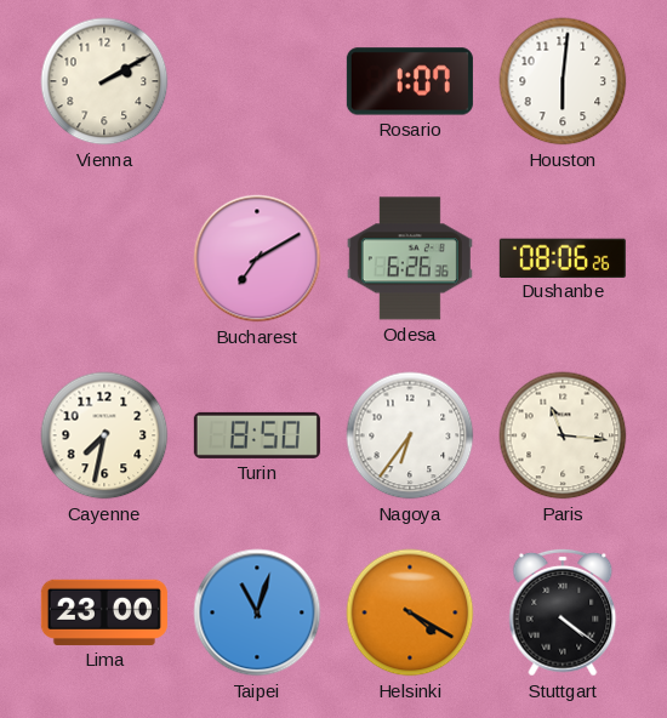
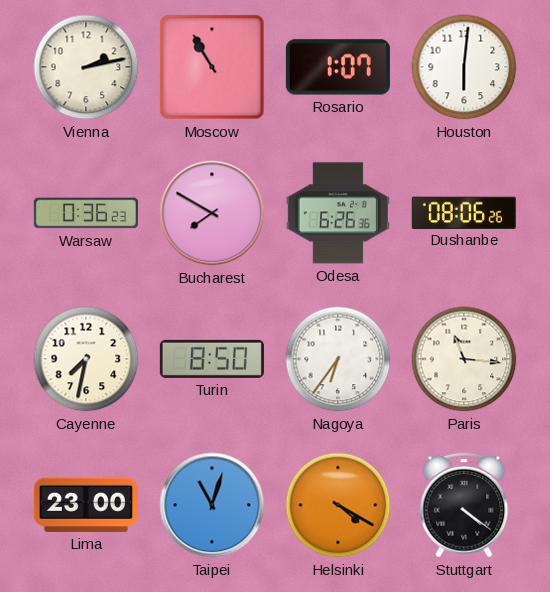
Vienna: 2:10 -> 2:13
Moscow: none -> 10:55
Warsaw: none -> 0:36
Bucharest: 7:10 -> 7:50
